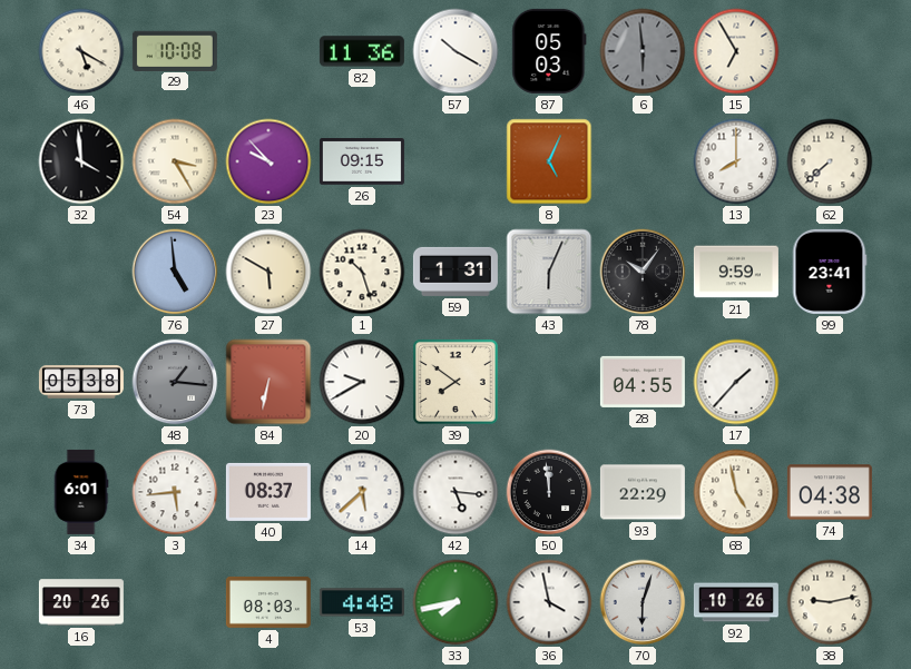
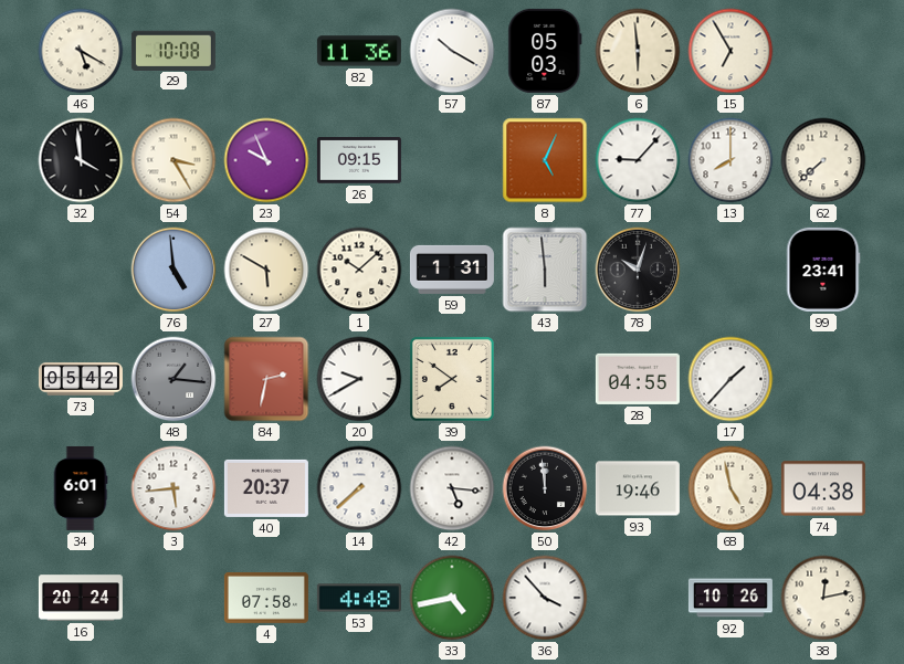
6 dial: grey -> cream
23: 9:53 -> 9:56
77: none -> 9:07
1: 10:27 -> 10:08
43: 6:04 -> 5:59
78: 10:06 -> 10:03
21: 9:59 -> none
73: 05:38 -> 05:42
84: 6:32 -> 2:32
40: 08:37 -> 20:37
14: 5:38 -> 7:38
93: 22:29 -> 19:46
16: 20:26 -> 20:24
4: 08:03 -> 07:58
33: 7:43 -> 4:43
36: 3:58 -> 3:53
70: 6:03 -> none
38: 9:13 -> 12:13
